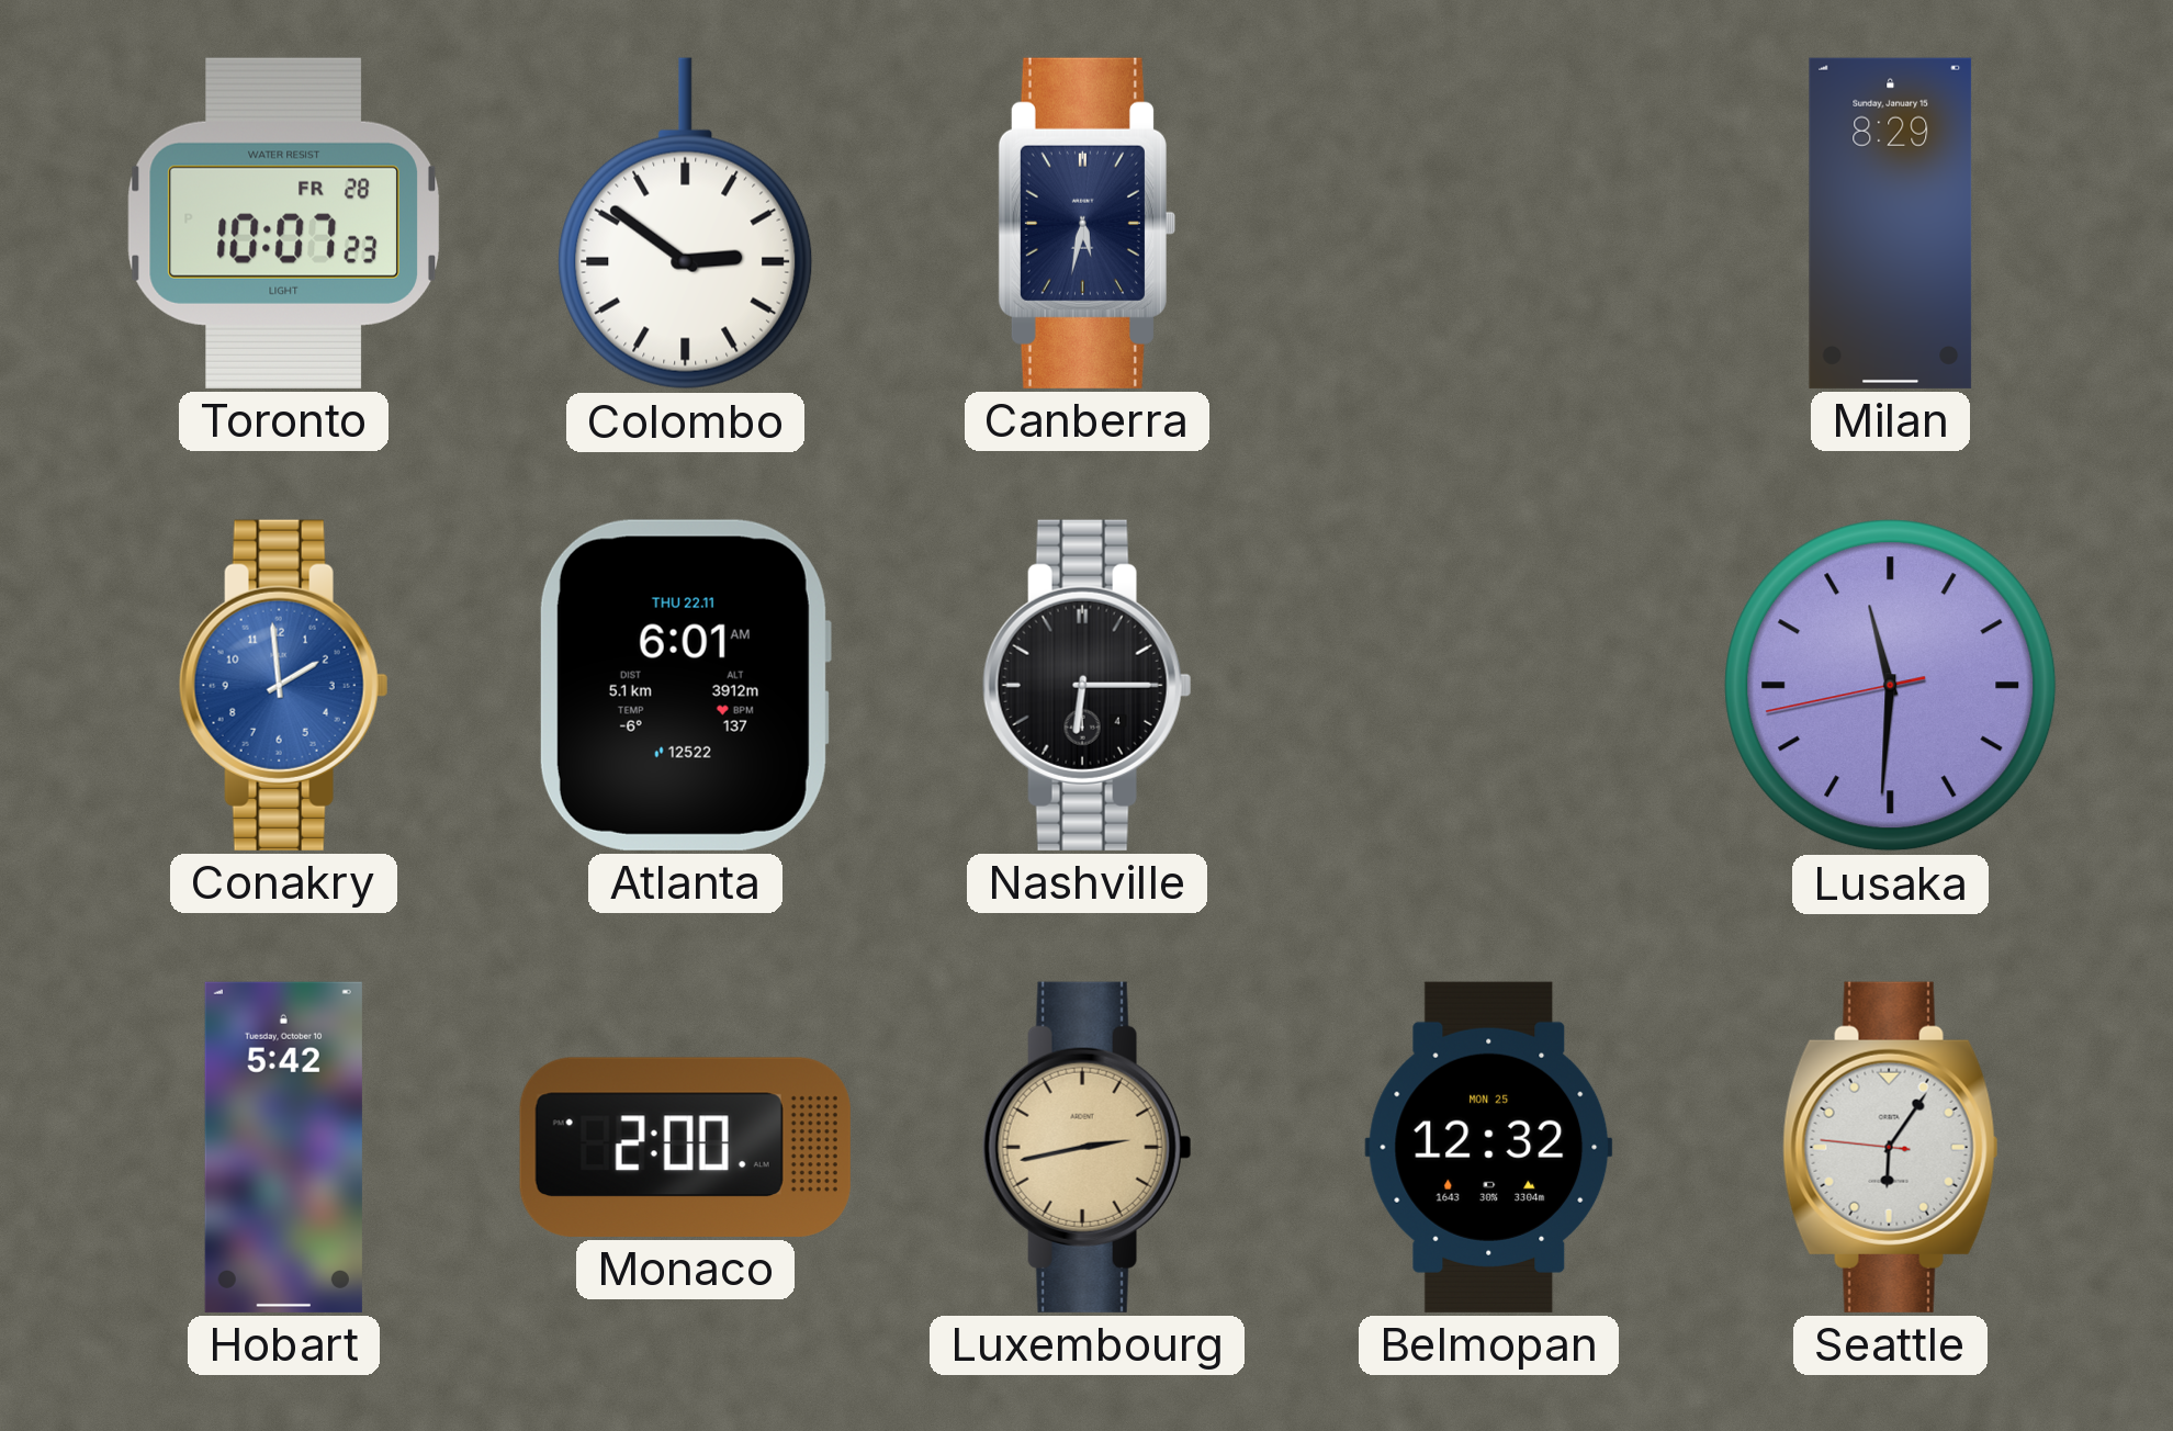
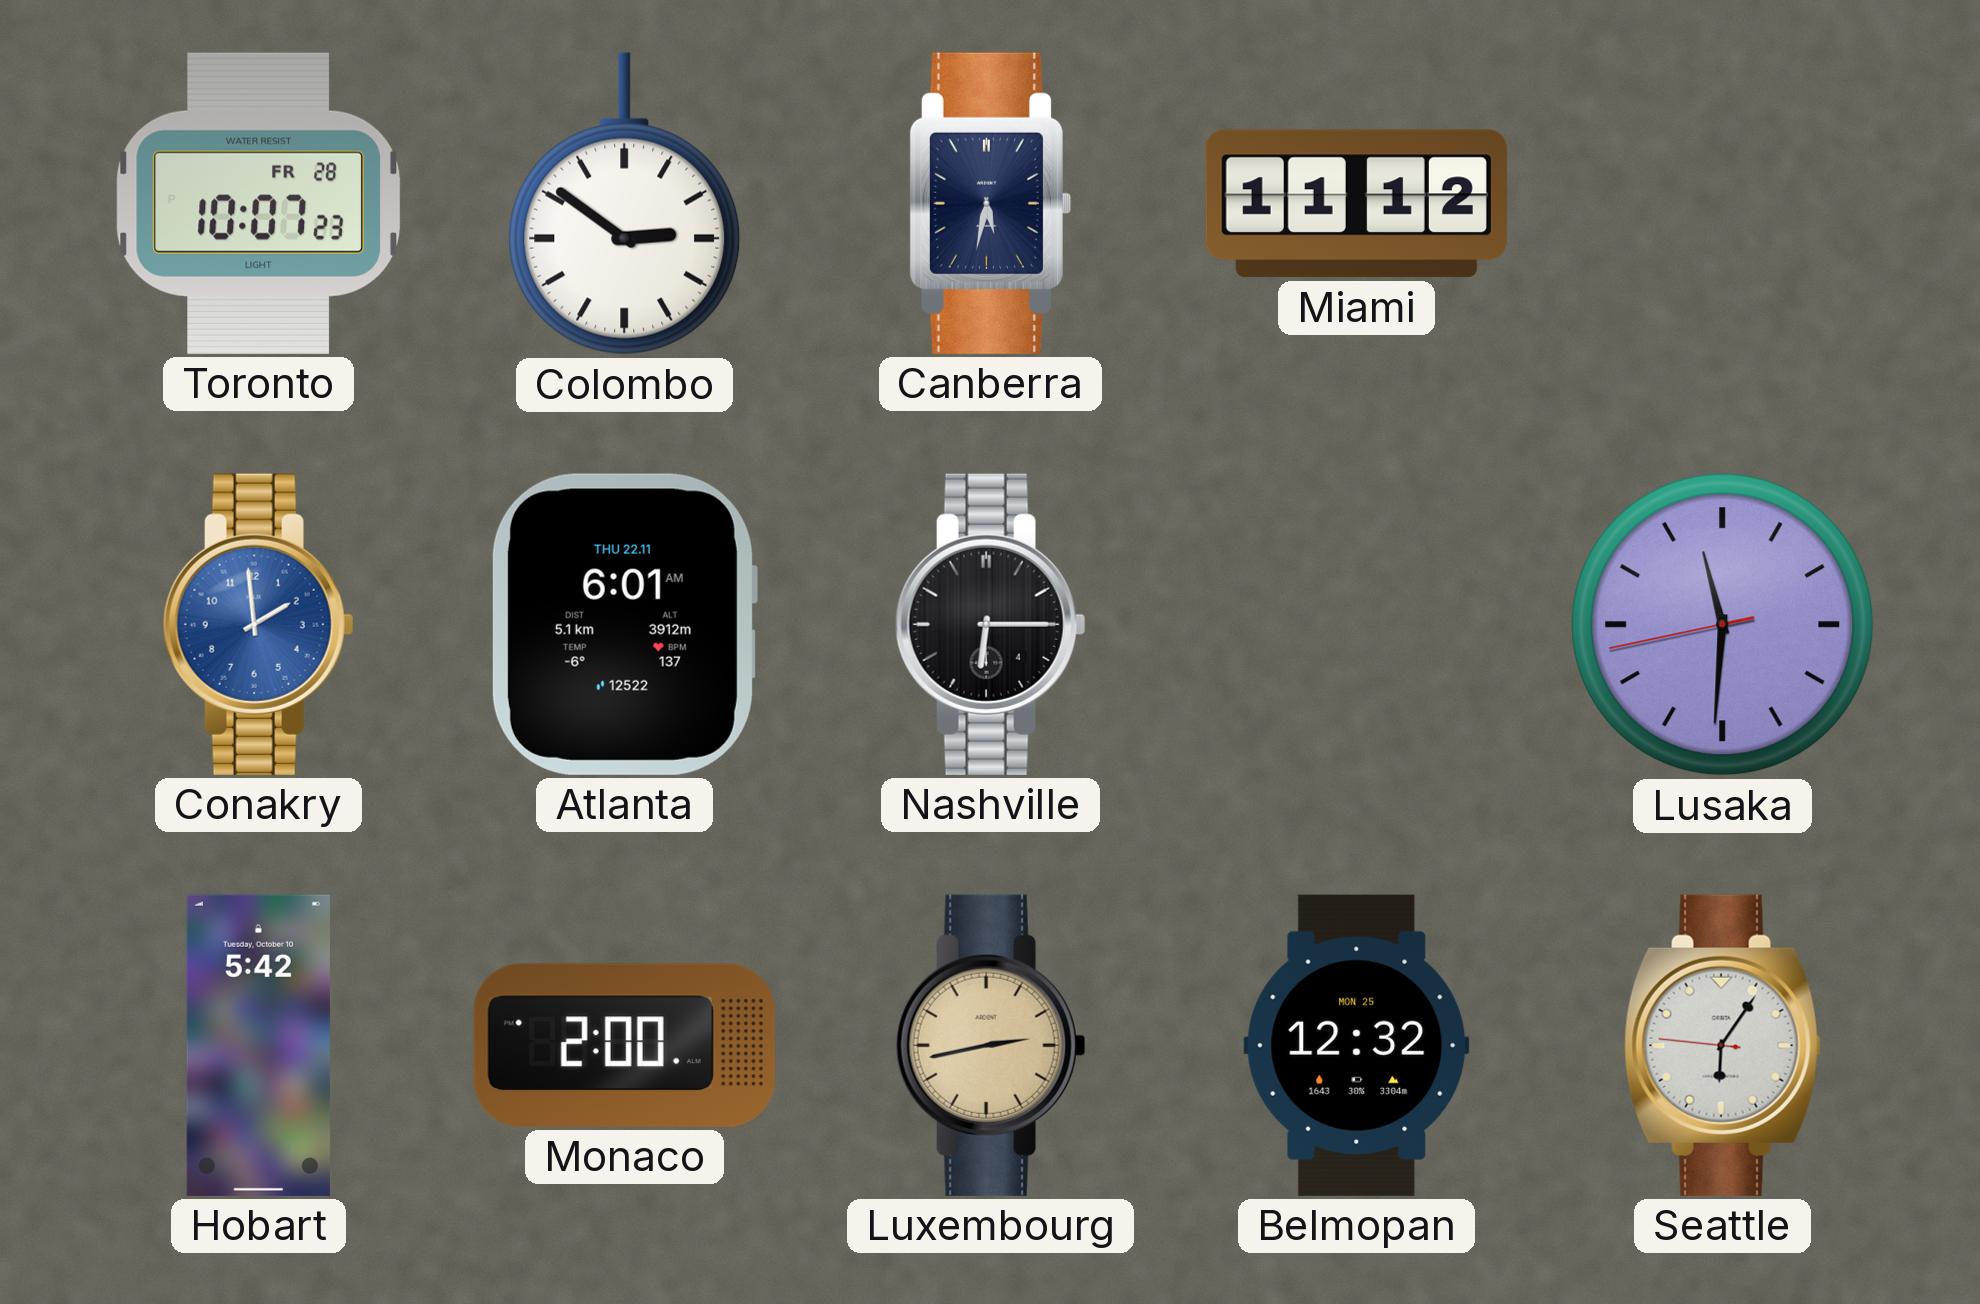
Miami: none -> 11:12
Milan: 8:29 -> none
